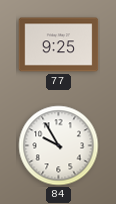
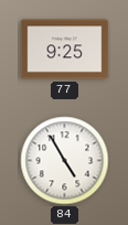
84: 9:55 -> 4:55
